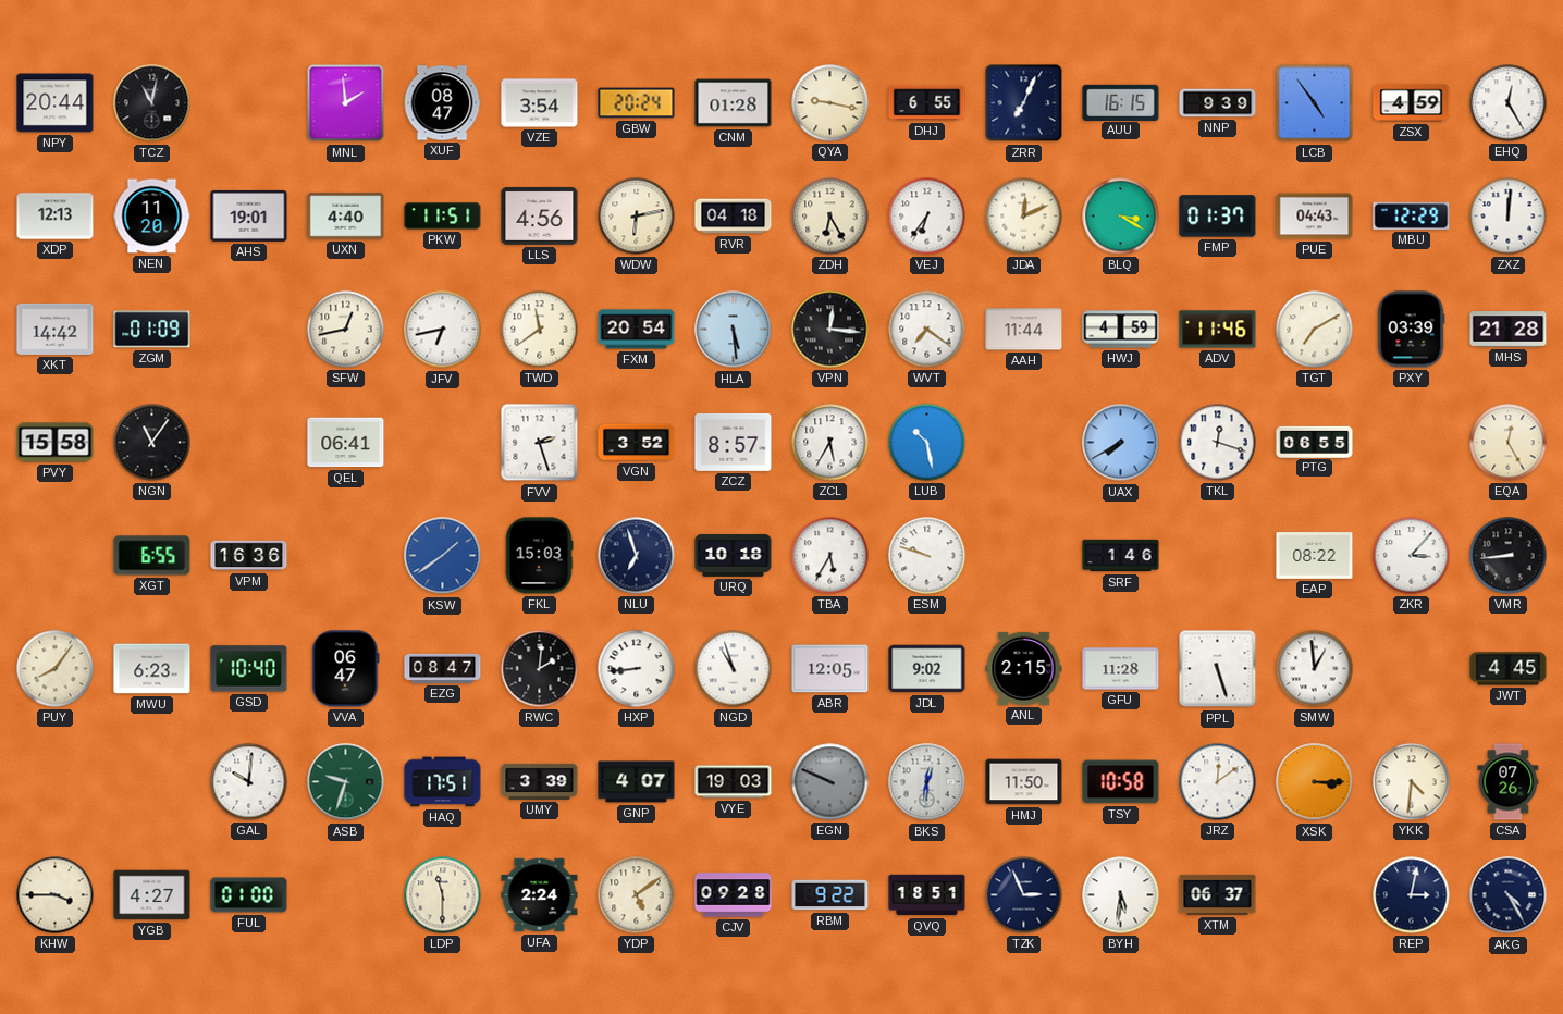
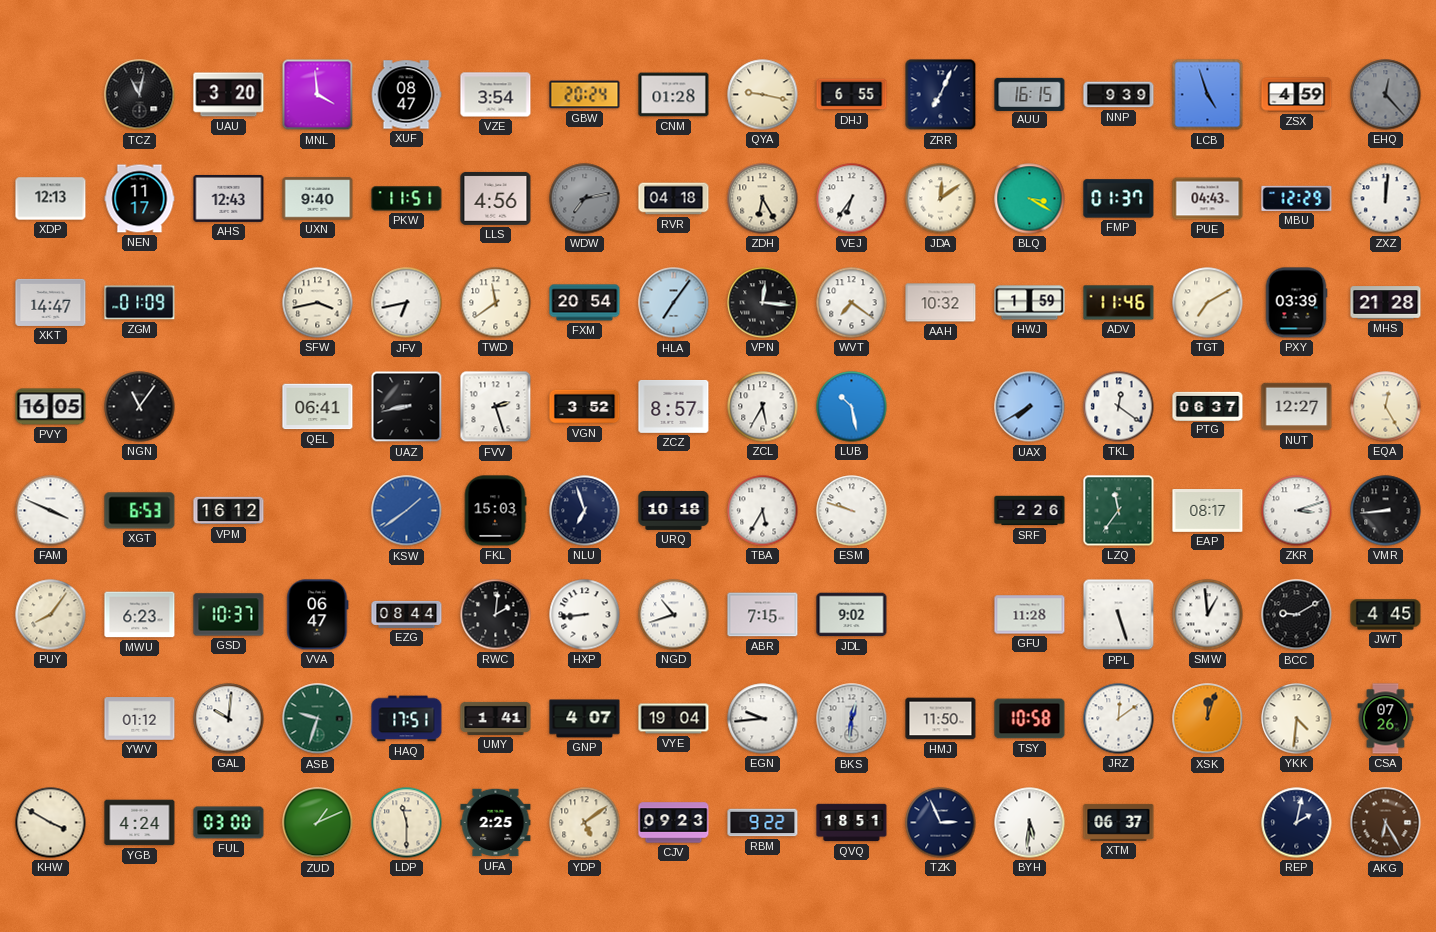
NPY: 20:44 -> none
UAU: none -> 3:20
MNL: 1:59 -> 3:59
LCB: 4:54 -> 4:57
EHQ: 12:25 -> 12:23
EHQ dial: white -> grey
NEN: 11:20 -> 11:17
AHS: 19:01 -> 12:43
UXN: 4:40 -> 9:40
WDW: 6:13 -> 7:13
WDW dial: cream -> grey
JDA: 12:11 -> 12:09
XKT: 14:42 -> 14:47
SFW: 12:43 -> 3:43
HLA: 5:29 -> 7:06
AAH: 11:44 -> 10:32
HWJ: 4:59 -> 1:59
PVY: 15:58 -> 16:05
UAZ: none -> 8:43
TKL: 12:18 -> 12:21
PTG: 06:55 -> 06:37
NUT: none -> 12:27
FAM: none -> 3:49
XGT: 6:55 -> 6:53
VPM: 16:36 -> 16:12
SRF: 1:46 -> 2:26
LZQ: none -> 11:36
EAP: 08:22 -> 08:17
ZKR: 3:07 -> 3:12
GSD: 10:40 -> 10:37
EZG: 08:47 -> 08:44
NGD: 10:57 -> 10:42
ABR: 12:05 -> 7:15
ANL: 2:15 -> none
BCC: none -> 9:10
YWV: none -> 01:12
UMY: 3:39 -> 1:41
VYE: 19:03 -> 19:04
EGN: 9:49 -> 9:44
EGN dial: grey -> white
XSK: 3:15 -> 12:03
KHW: 3:45 -> 3:50
YGB: 4:27 -> 4:24
FUL: 01:00 -> 03:00
ZUD: none -> 1:11
UFA: 2:24 -> 2:25
CJV: 09:28 -> 09:23
REP: 3:02 -> 2:02
AKG: 4:25 -> 6:25
AKG dial: navy -> brown
